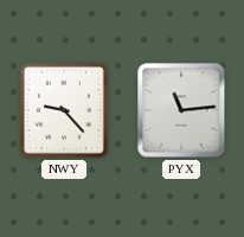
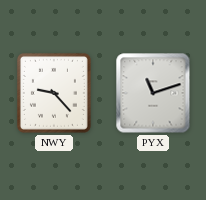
PYX: 11:14 -> 11:12
